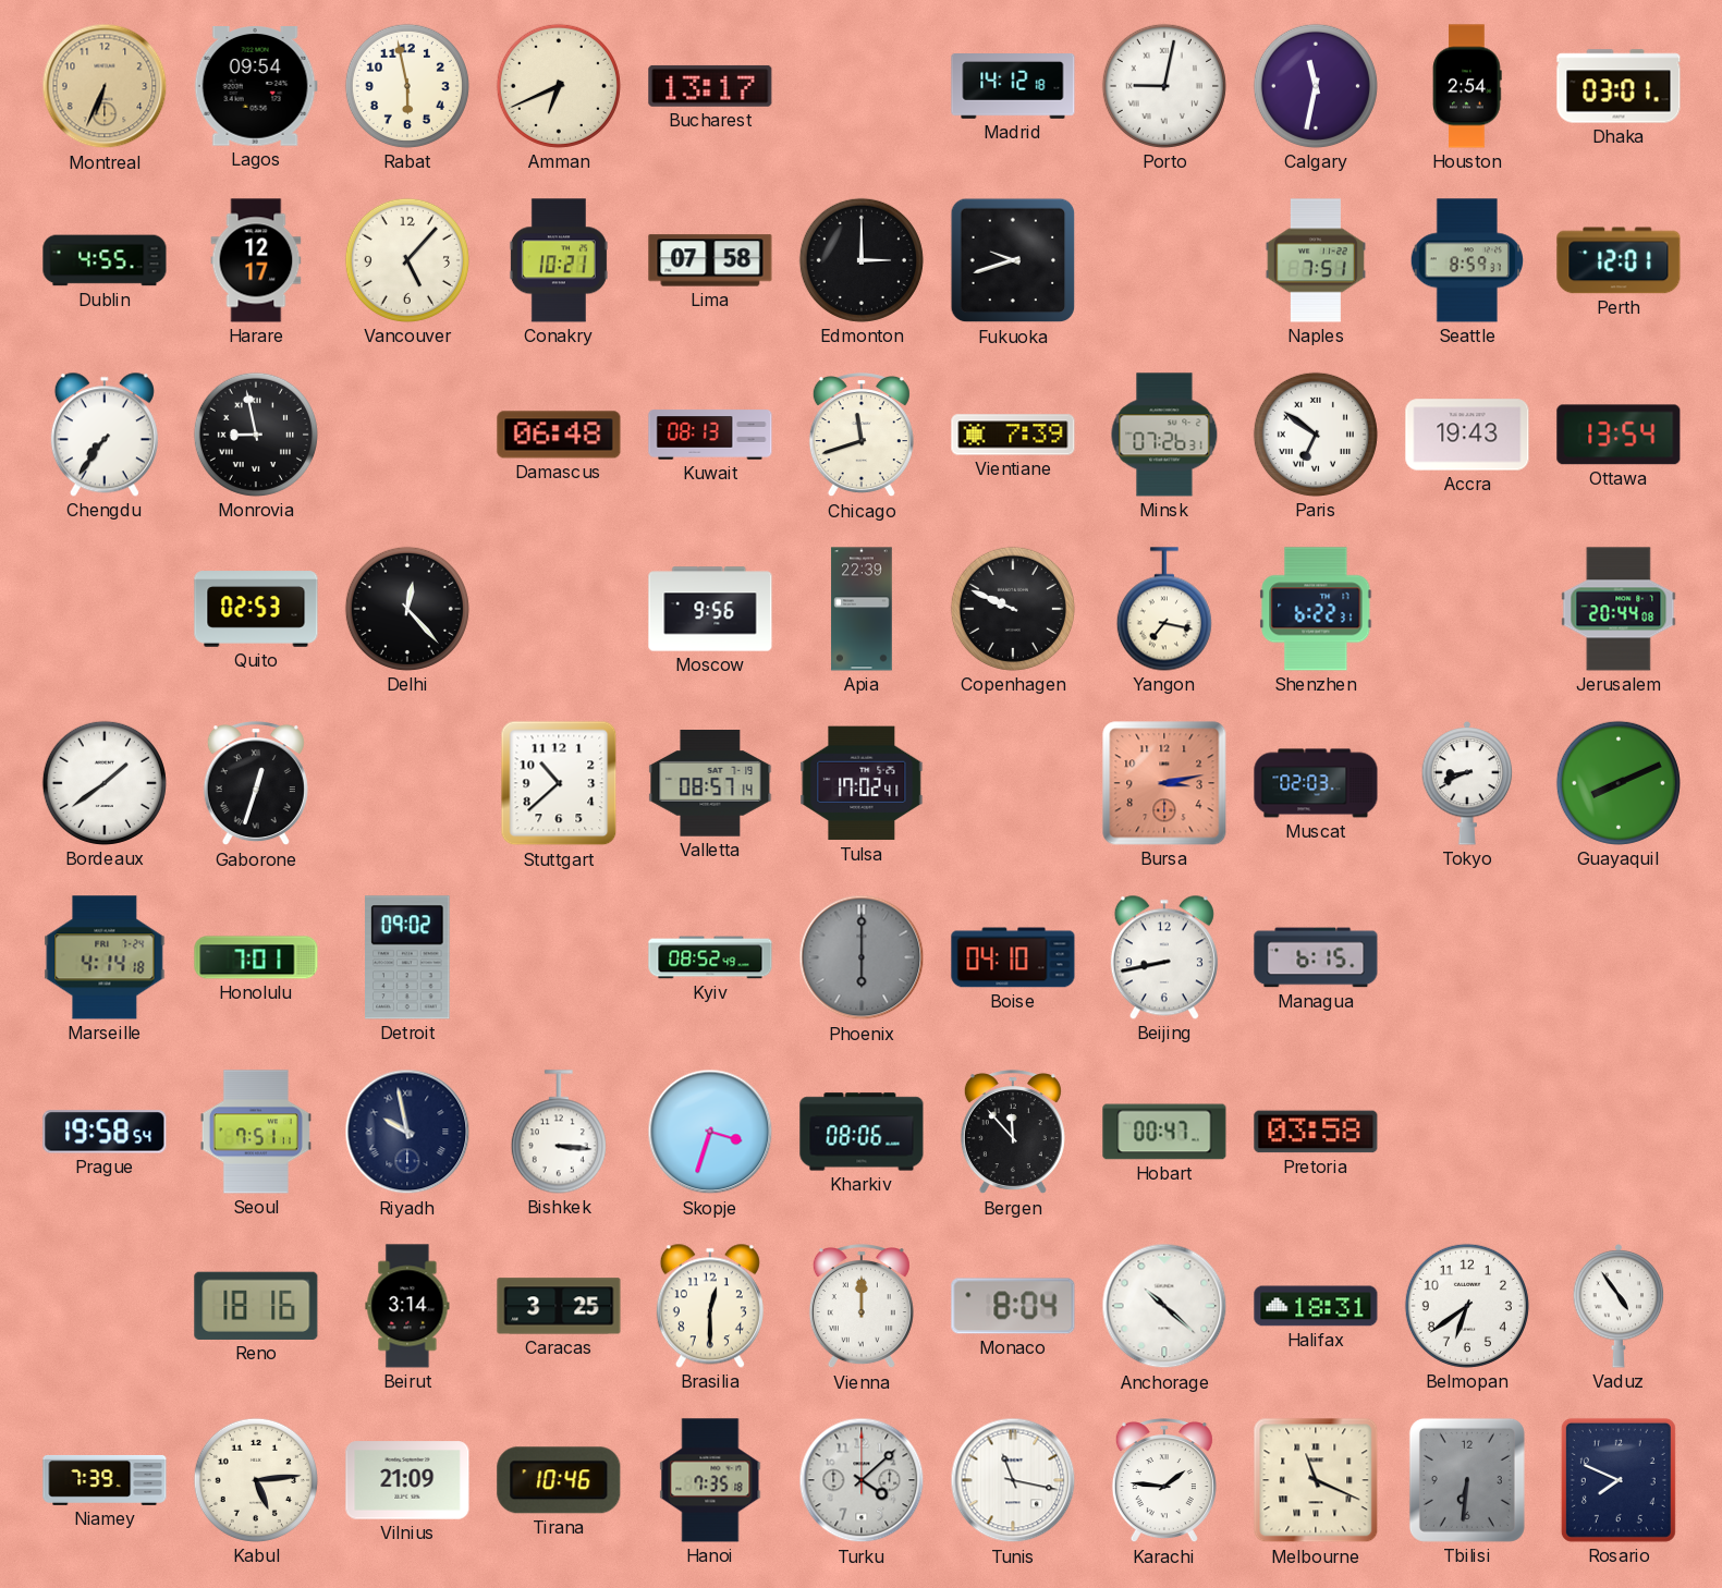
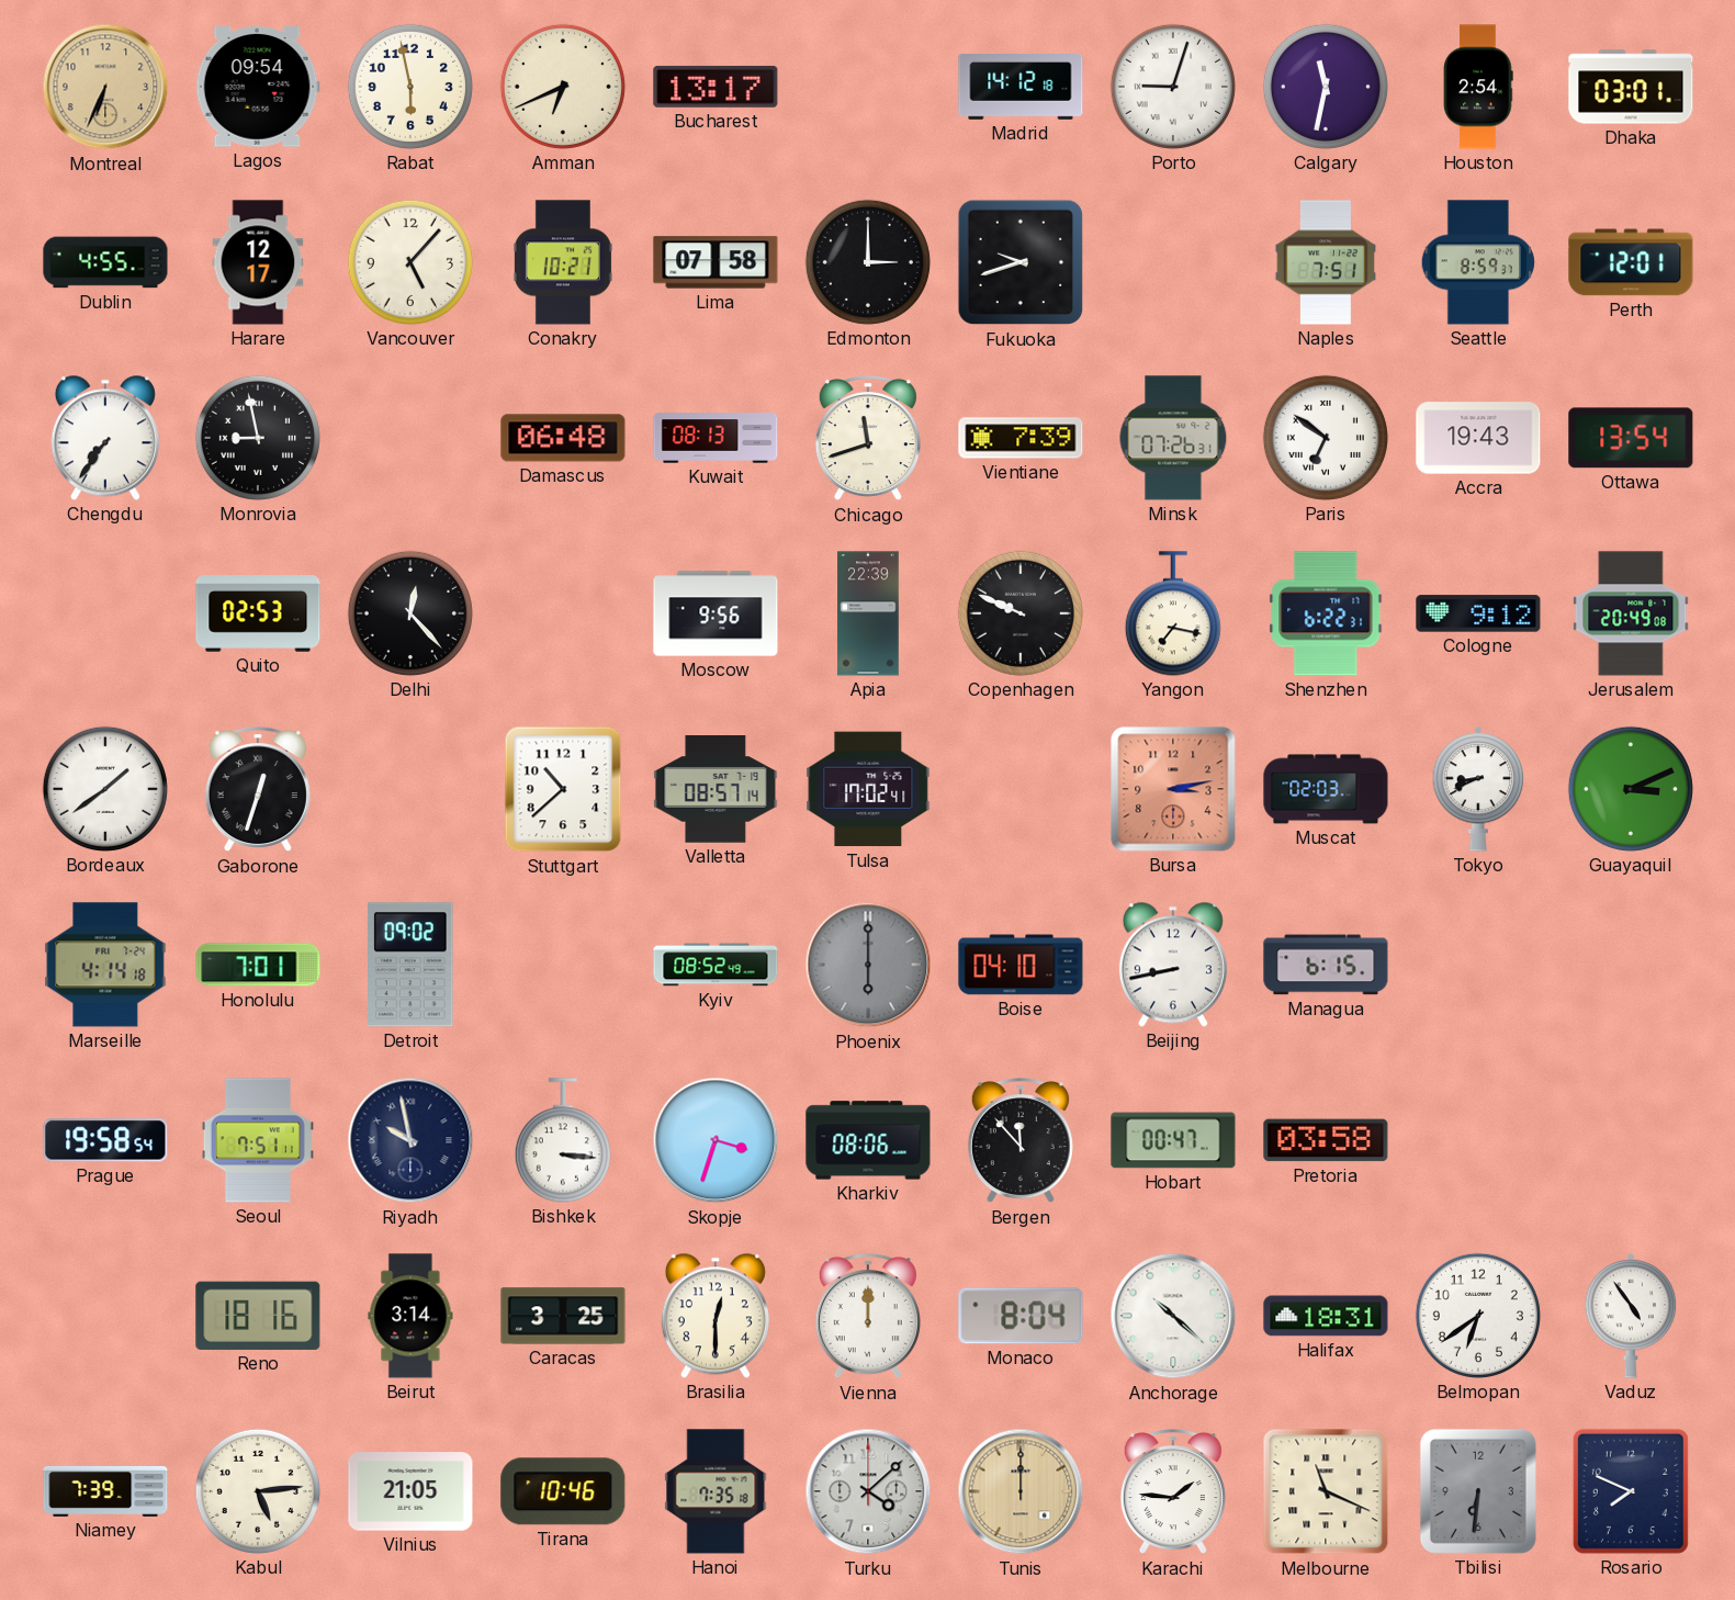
Porto: 9:02 -> 9:03
Cologne: none -> 9:12
Jerusalem: 20:44 -> 20:49
Guayaquil: 8:11 -> 3:11
Vilnius: 21:09 -> 21:05
Tunis: 11:17 -> 12:00
Tunis dial: white -> champagne
